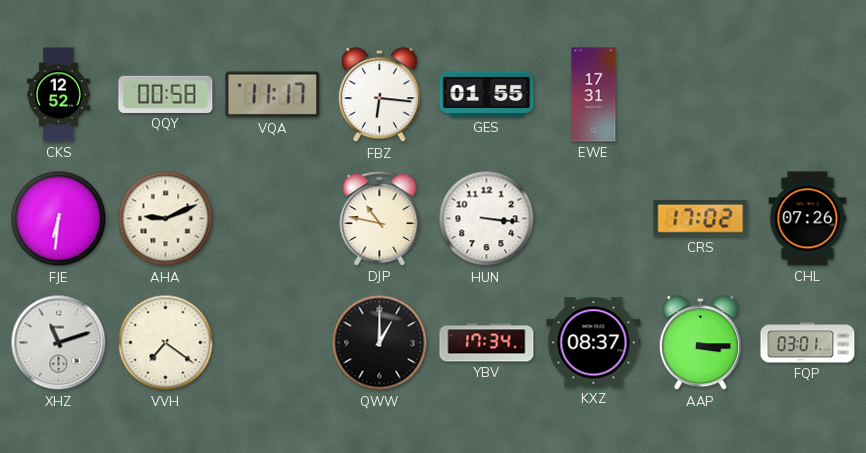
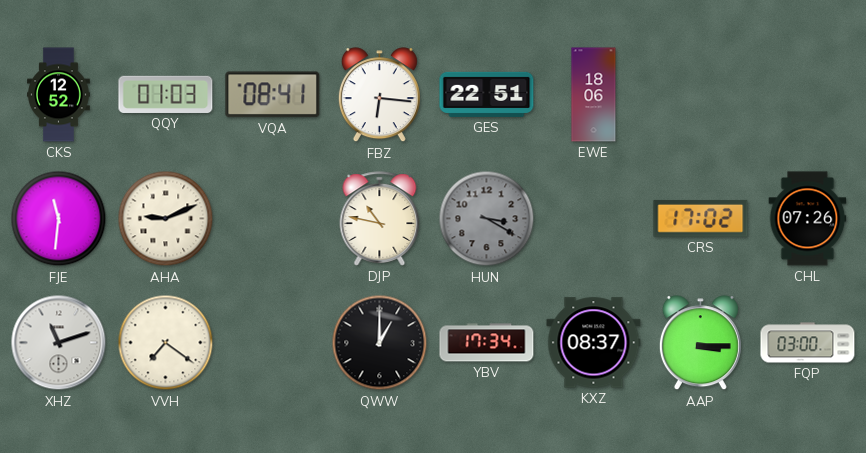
QQY: 00:58 -> 01:03
VQA: 11:17 -> 08:41
GES: 01:55 -> 22:51
EWE: 17:31 -> 18:06
FJE: 6:31 -> 11:31
HUN: 3:16 -> 3:20
HUN dial: white -> grey
FQP: 03:01 -> 03:00
